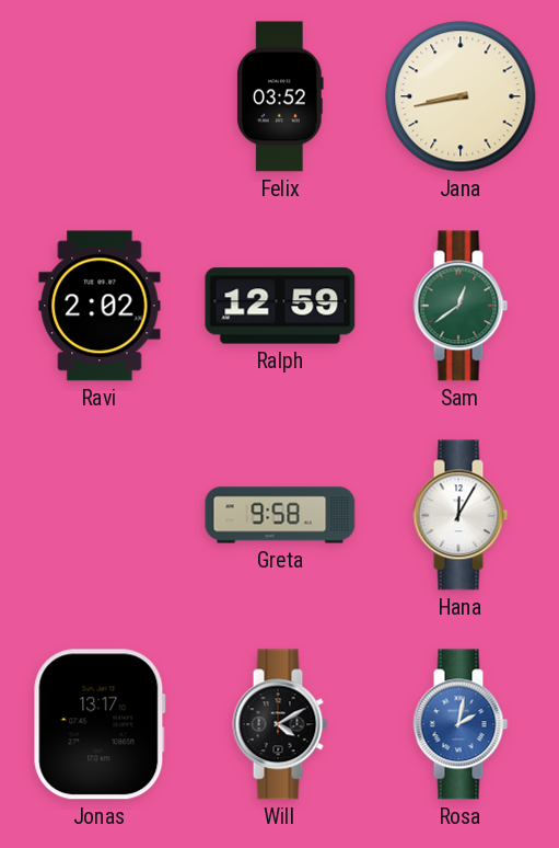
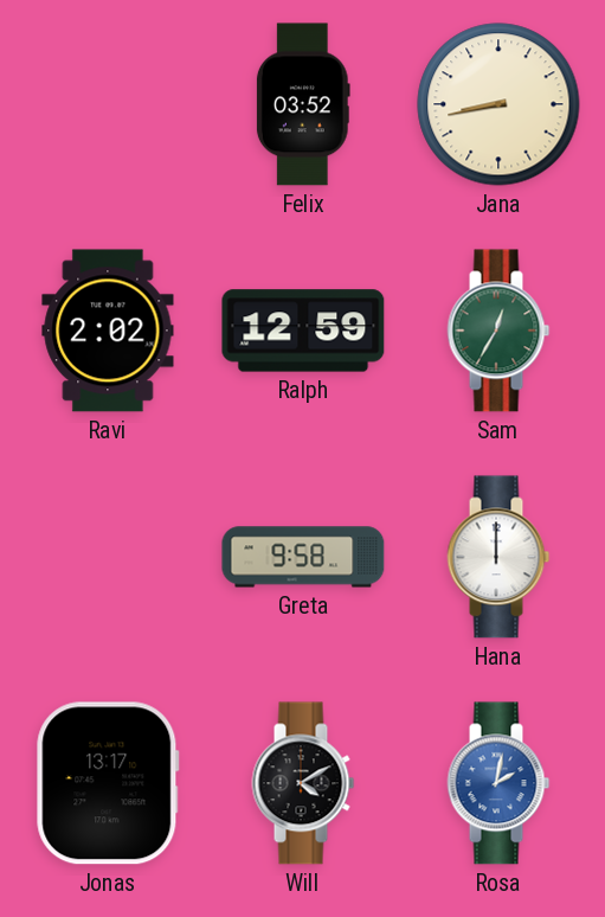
Sam: 12:39 -> 12:35
Hana: 12:05 -> 12:00
